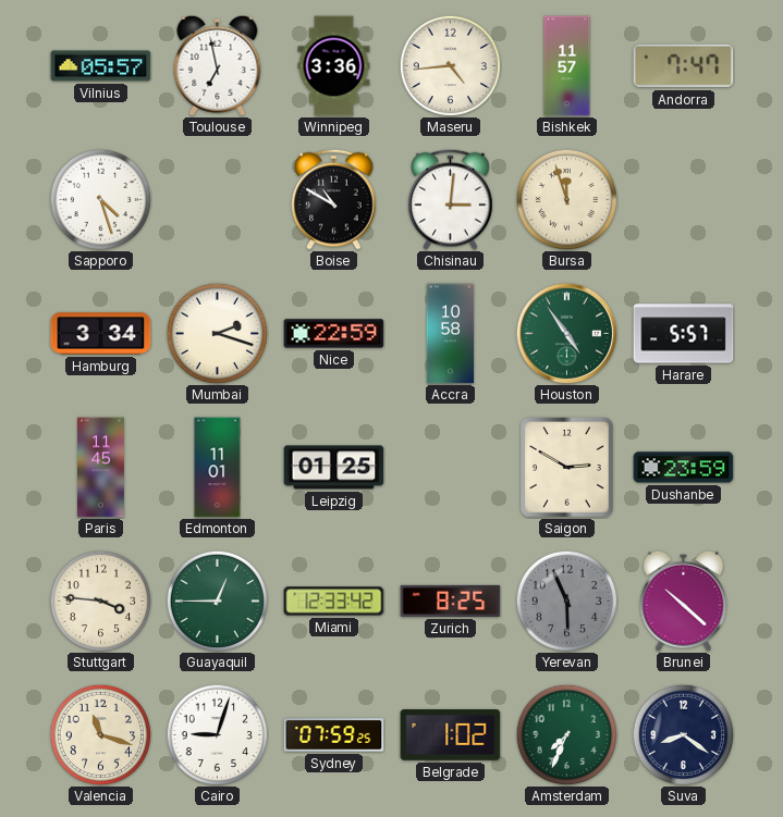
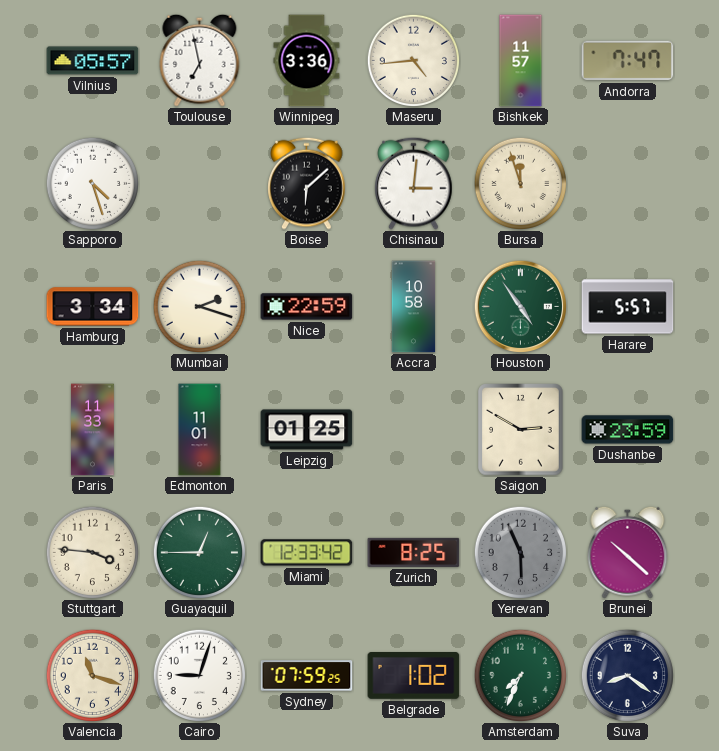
Boise: 10:50 -> 6:08
Paris: 11:45 -> 11:33
